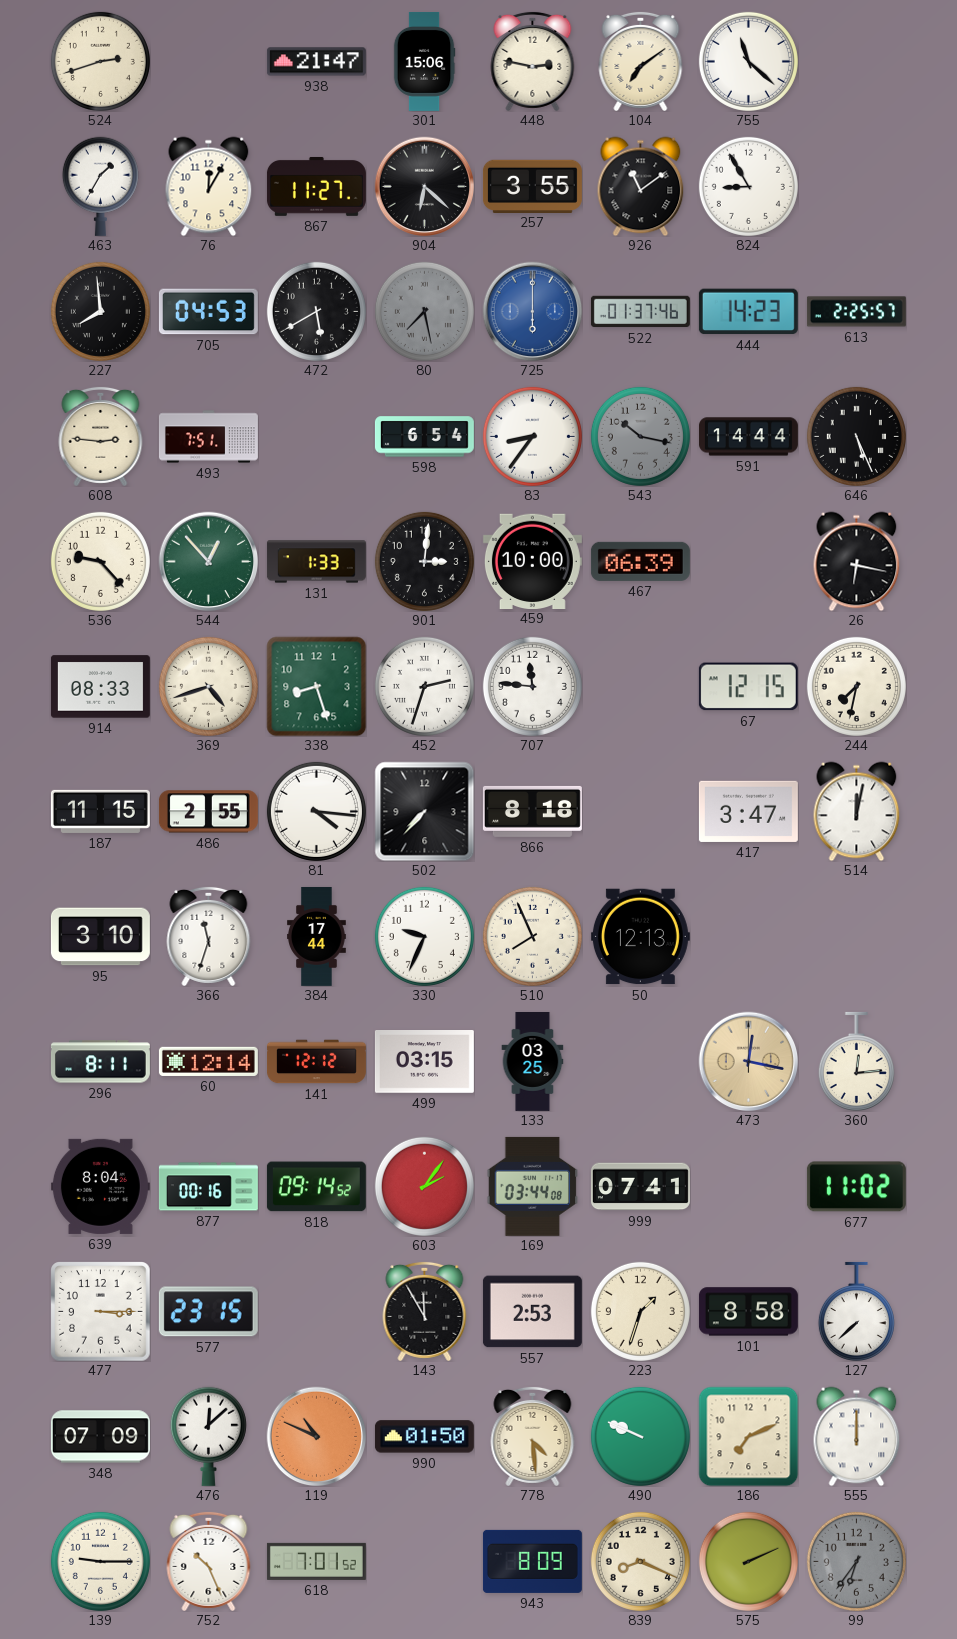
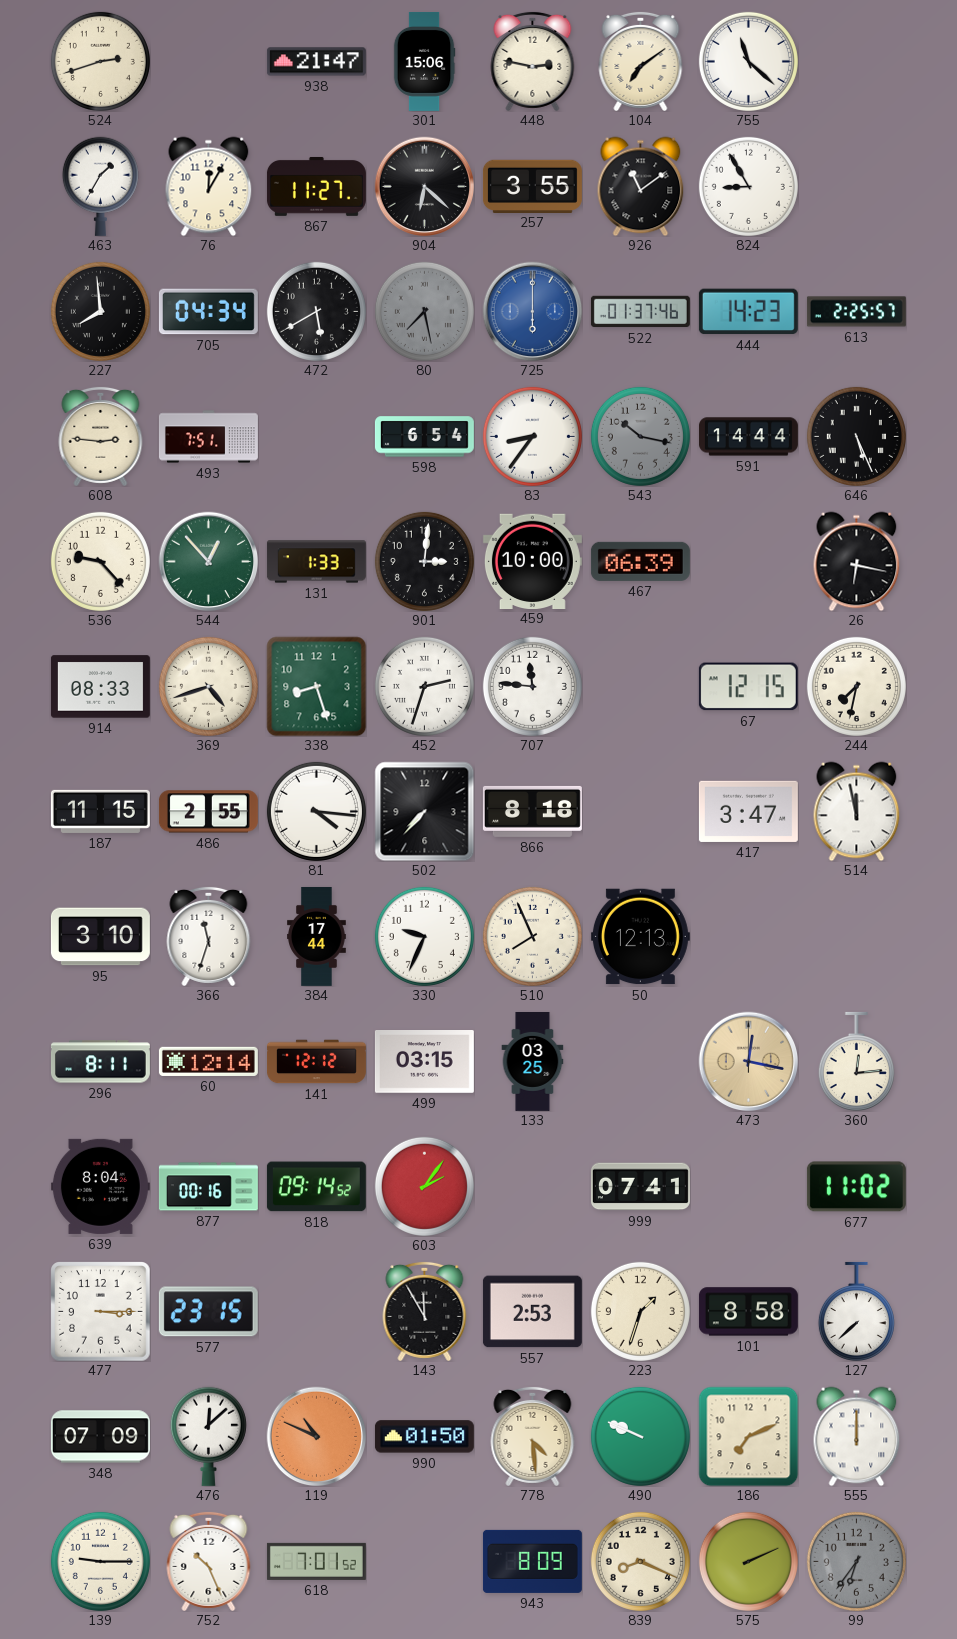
705: 04:53 -> 04:34
514: 12:02 -> 11:58
169: 03:44 -> none
